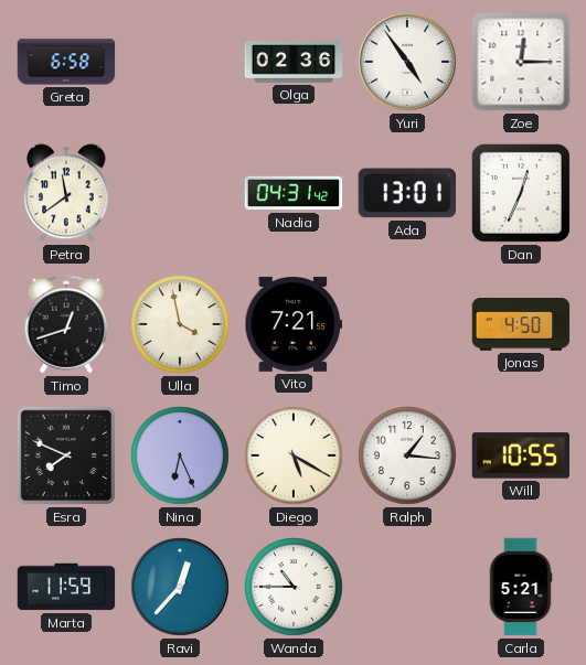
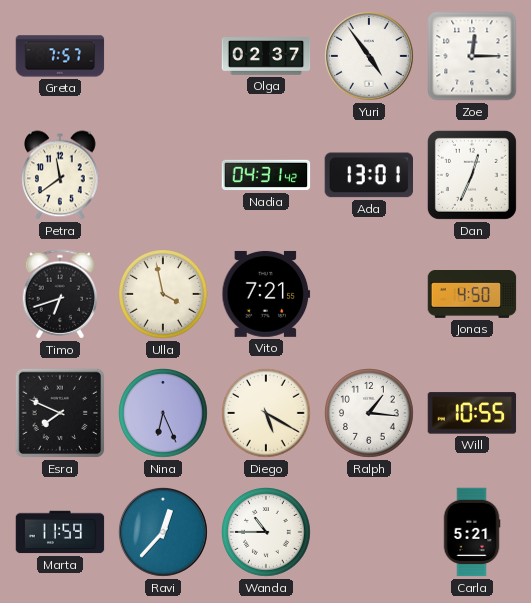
Greta: 6:58 -> 7:57
Olga: 02:36 -> 02:37
Timo: 12:42 -> 6:42
